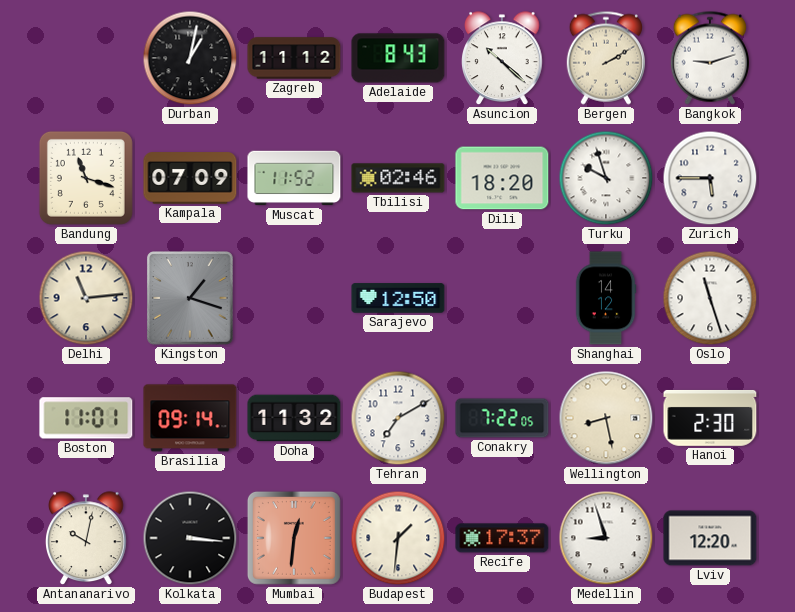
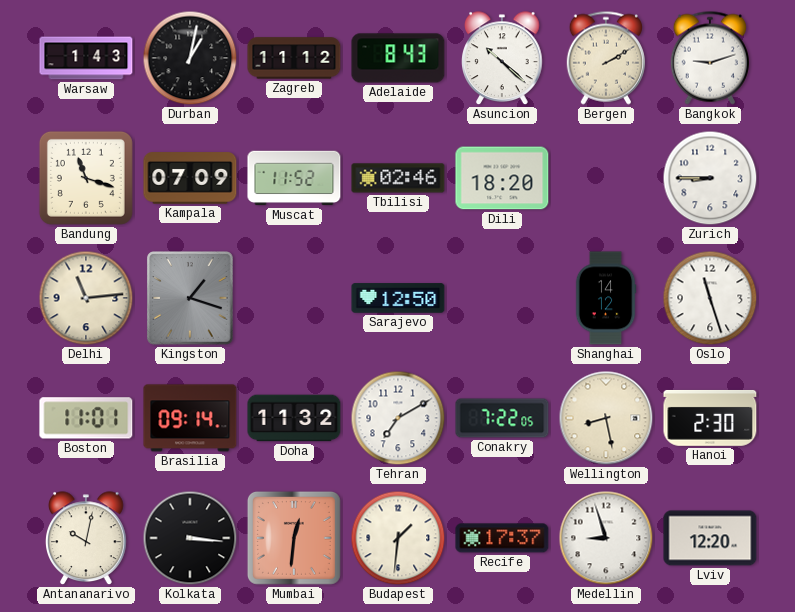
Warsaw: none -> 1:43
Turku: 9:57 -> none
Zurich: 5:45 -> 8:45
